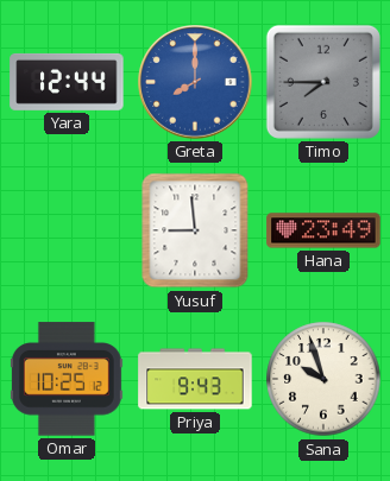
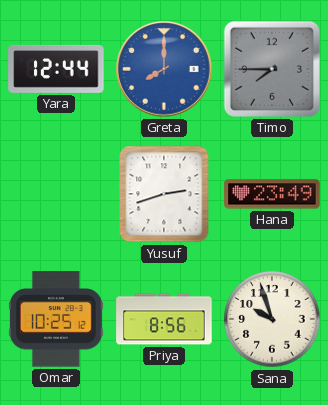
Yusuf: 8:59 -> 2:42
Priya: 9:43 -> 8:56
